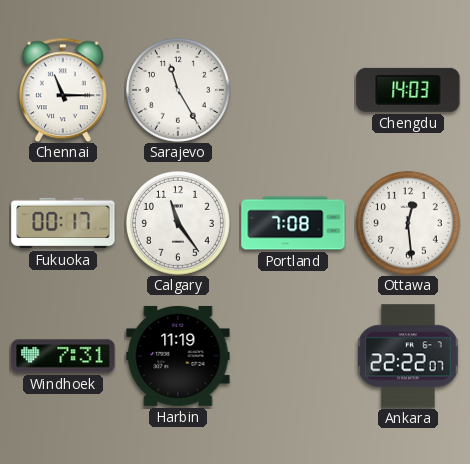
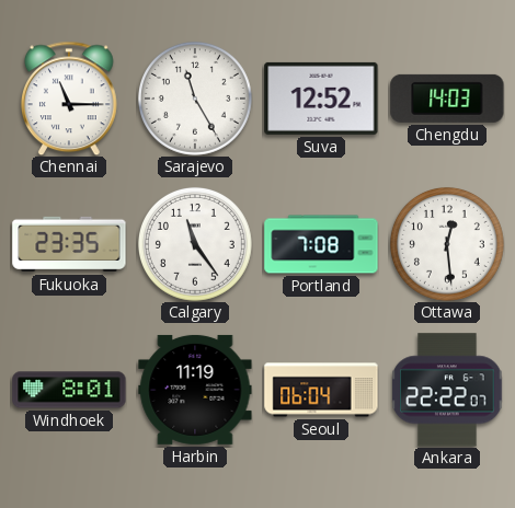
Suva: none -> 12:52
Fukuoka: 00:17 -> 23:35
Windhoek: 7:31 -> 8:01
Seoul: none -> 06:04
